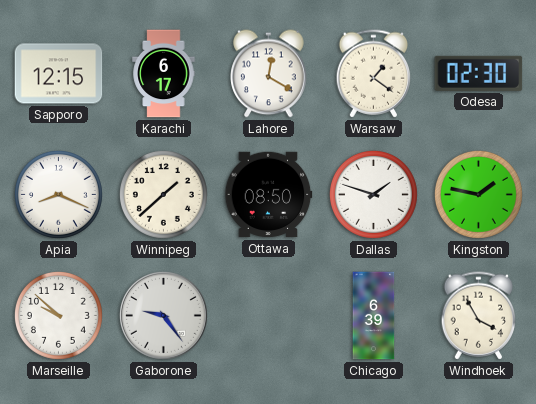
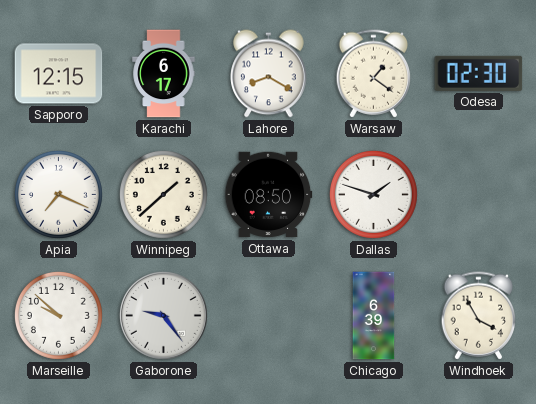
Lahore: 12:20 -> 8:20
Apia: 8:19 -> 7:19
Kingston: 1:47 -> none
